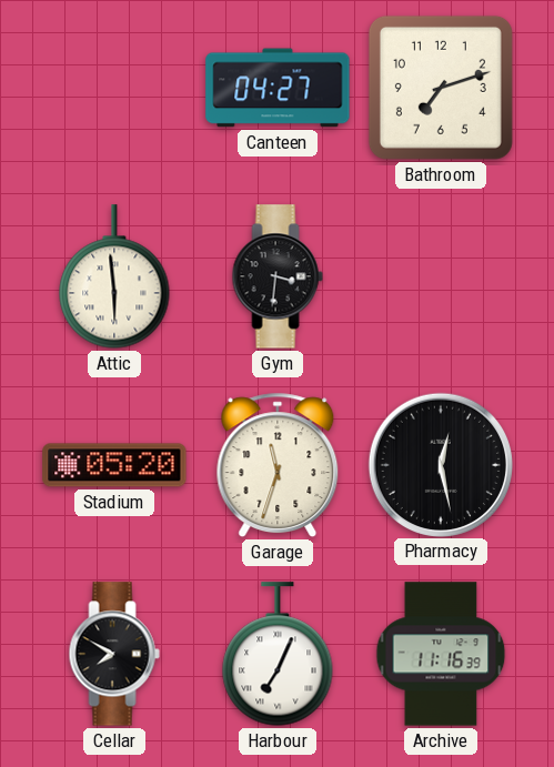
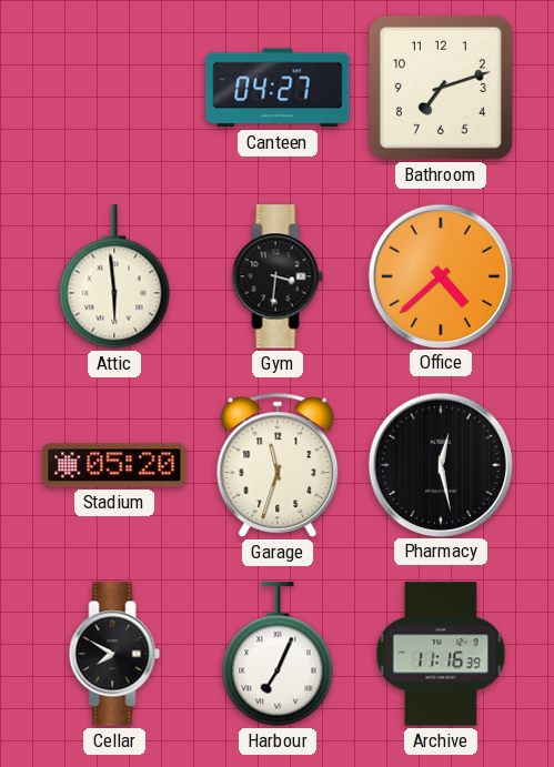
Office: none -> 4:38
